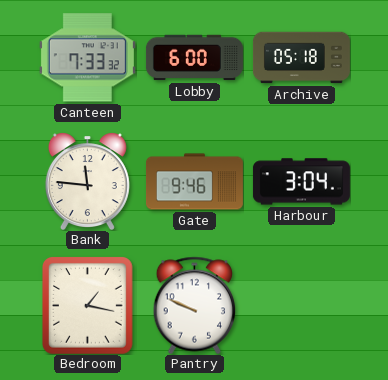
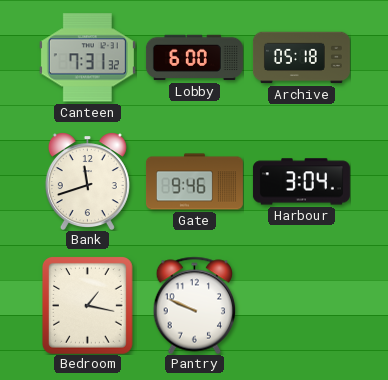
Canteen: 7:33 -> 7:31
Bank: 11:46 -> 11:42
